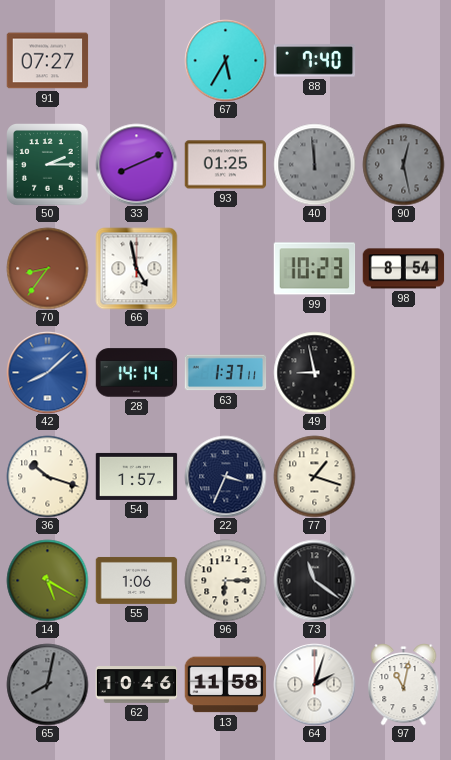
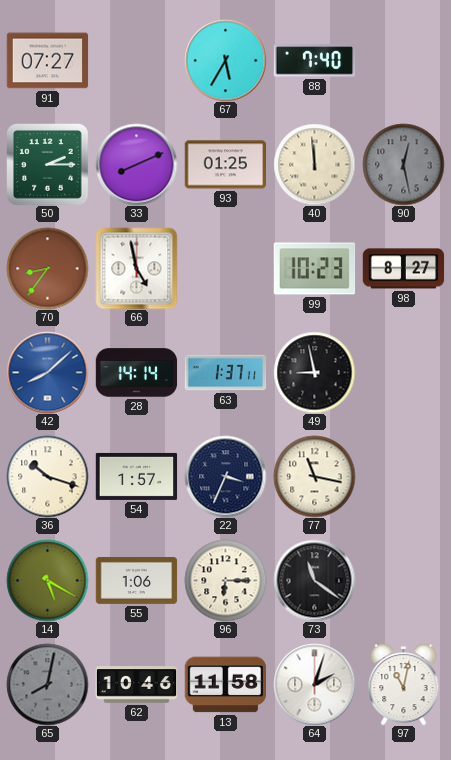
40 dial: grey -> cream
98: 8:54 -> 8:27
77: 1:18 -> 11:17
